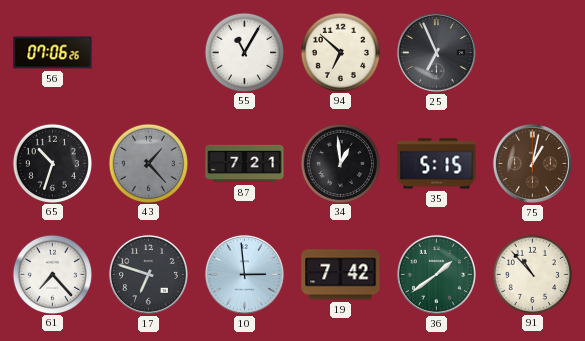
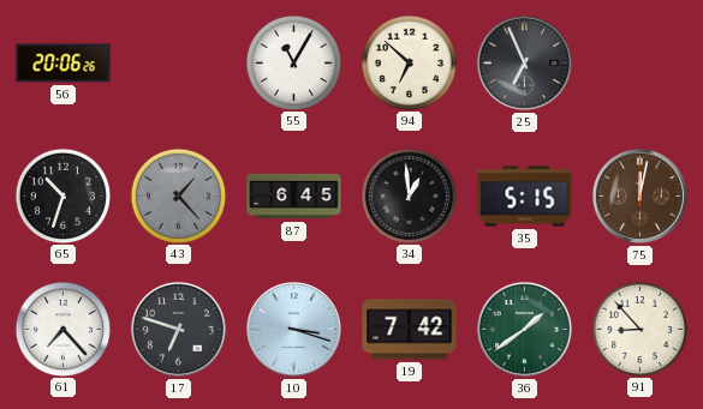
56: 07:06 -> 20:06
87: 7:21 -> 6:45
75: 1:02 -> 12:02
10: 2:59 -> 3:18
91: 10:53 -> 8:53
